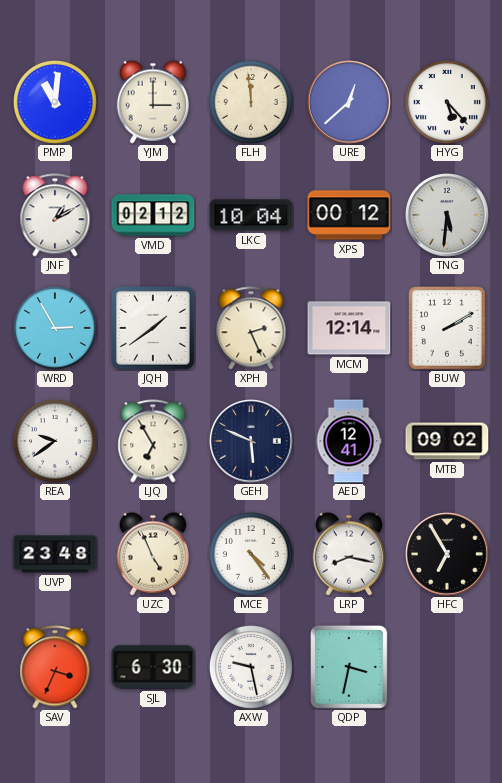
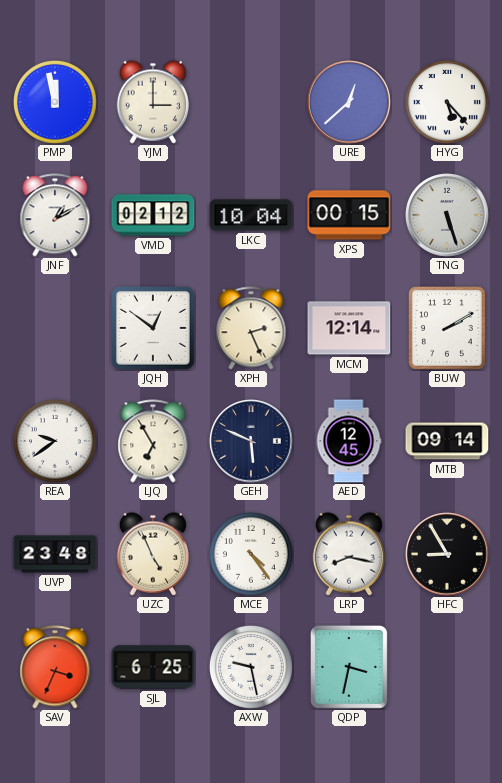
PMP: 11:01 -> 11:58
FLH: 11:59 -> none
XPS: 00:12 -> 00:15
TNG: 5:31 -> 5:27
WRD: 2:55 -> none
JQH: 1:39 -> 12:51
AED: 12:41 -> 12:45
MTB: 09:02 -> 09:14
HFC: 6:55 -> 8:55
SJL: 6:30 -> 6:25
